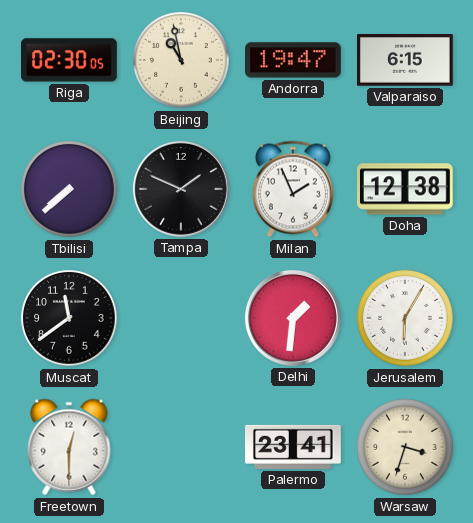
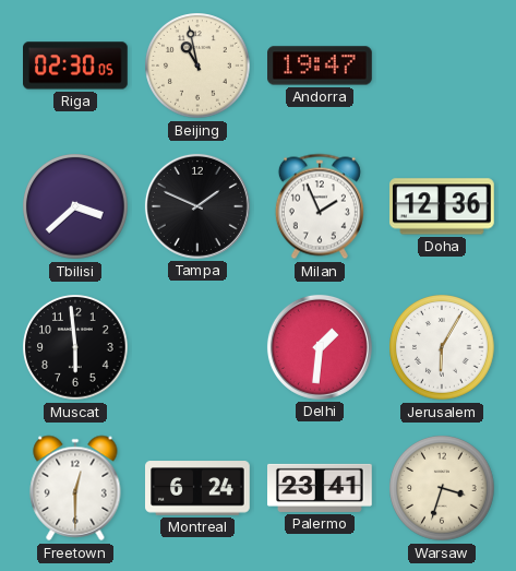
Valparaiso: 6:15 -> none
Tbilisi: 7:38 -> 3:38
Doha: 12:38 -> 12:36
Muscat: 11:39 -> 5:59
Montreal: none -> 6:24
